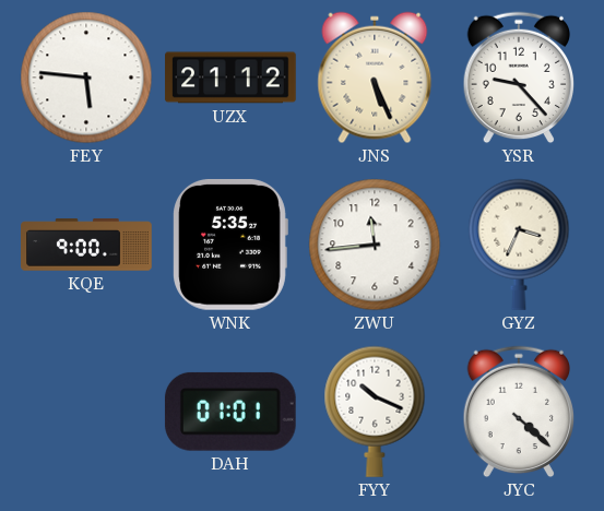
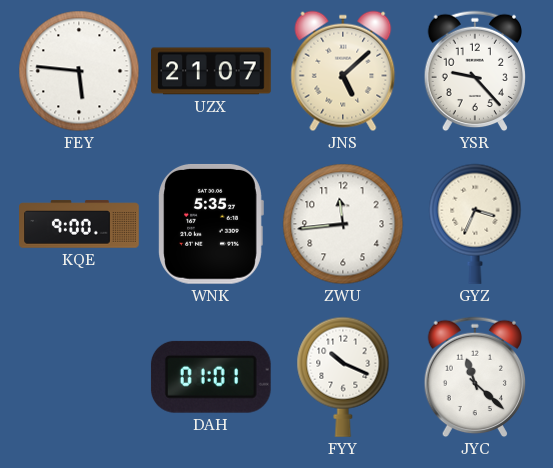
UZX: 21:12 -> 21:07
JNS: 5:26 -> 5:08
JYC: 4:22 -> 11:22
